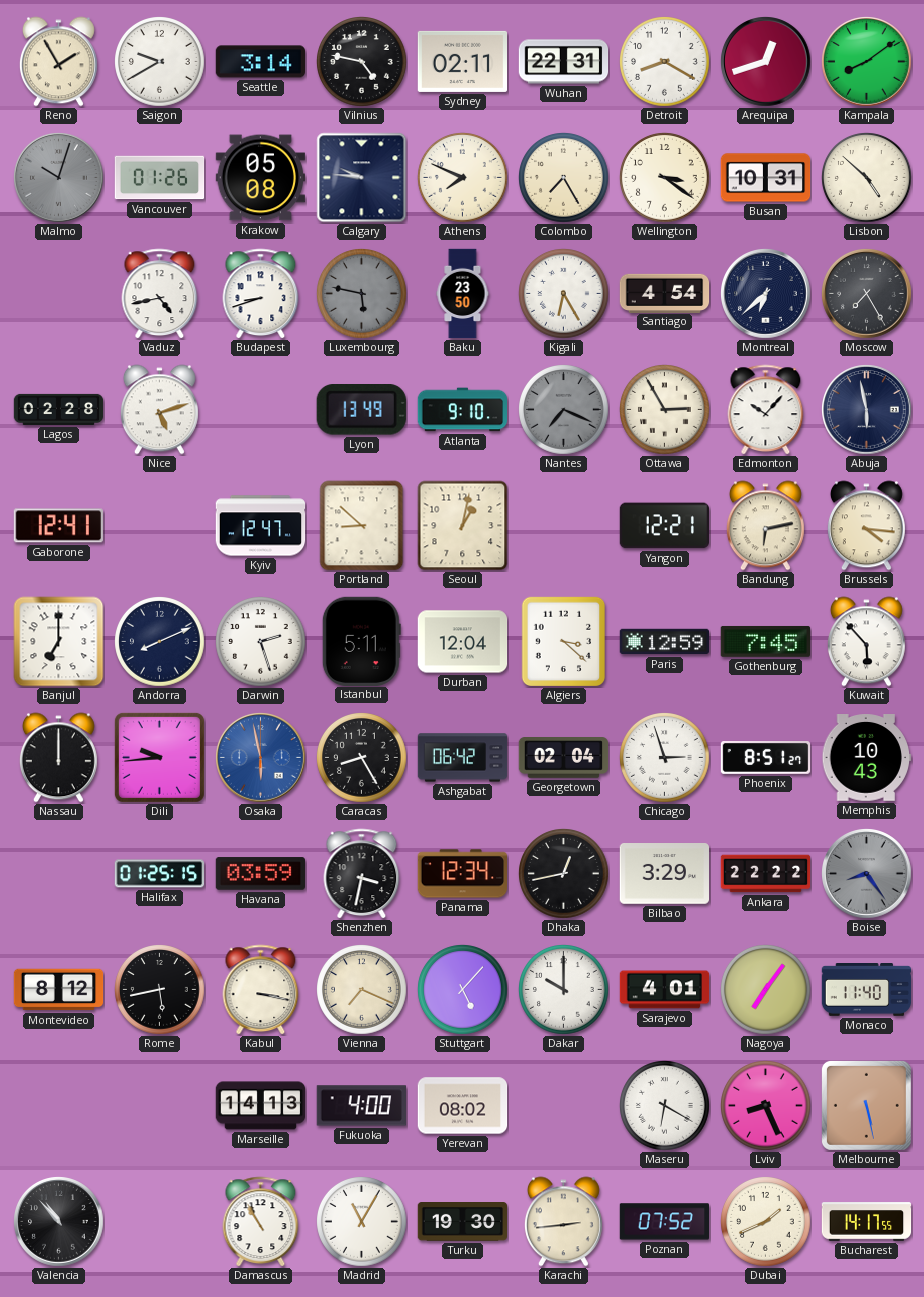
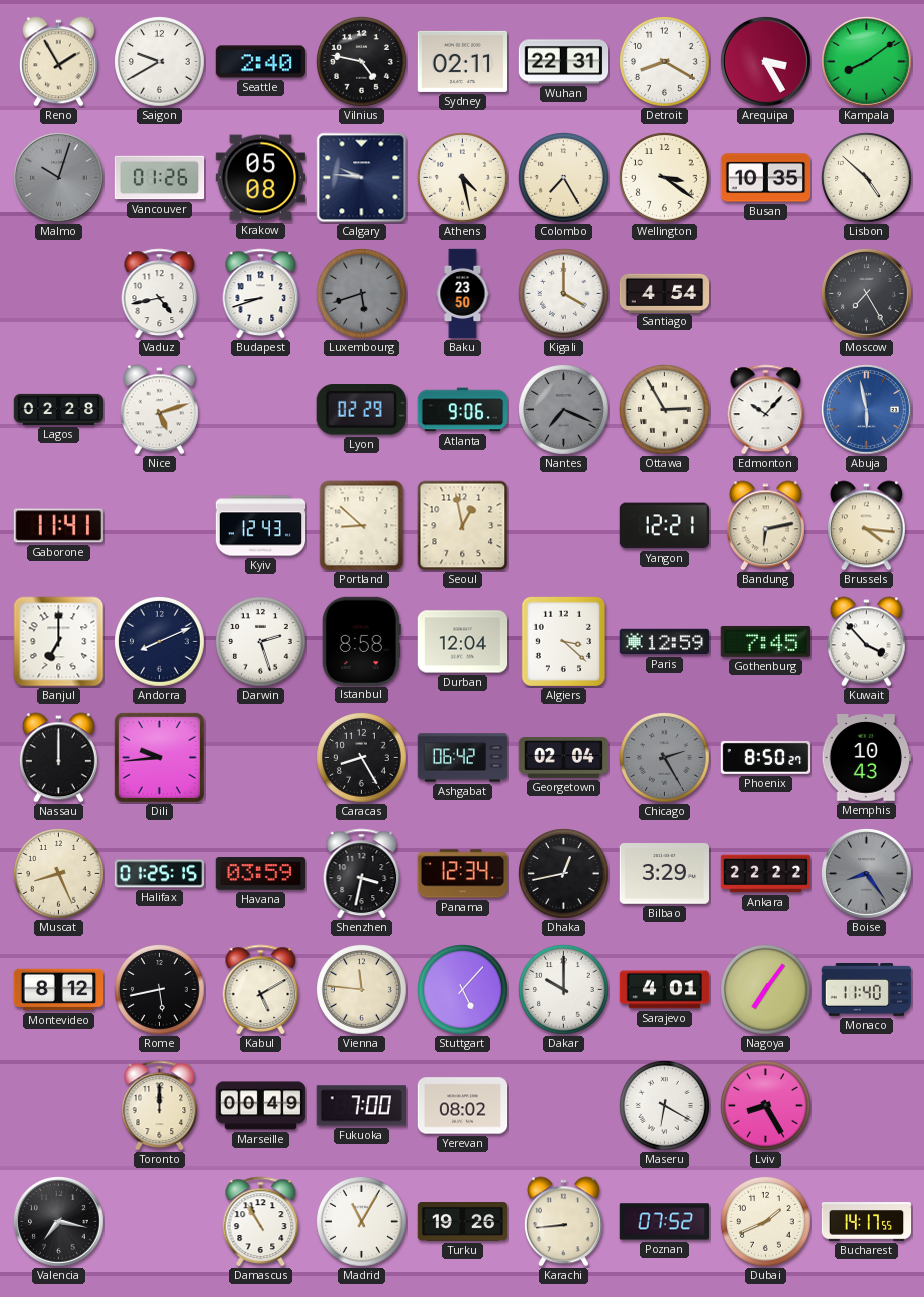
Seattle: 3:14 -> 2:40
Arequipa: 12:42 -> 3:25
Athens: 7:49 -> 4:28
Busan: 10:31 -> 10:35
Luxembourg: 5:47 -> 5:42
Kigali: 6:25 -> 4:00
Montreal: 6:38 -> none
Lyon: 13:49 -> 02:29
Atlanta: 9:10 -> 9:06
Abuja dial: navy -> blue
Gaborone: 12:41 -> 11:41
Kyiv: 12:47 -> 12:43
Seoul: 1:02 -> 12:58
Istanbul: 5:11 -> 8:58
Kuwait: 5:53 -> 3:53
Osaka: 5:58 -> none
Chicago: 2:57 -> 2:25
Chicago dial: white -> grey
Phoenix: 8:51 -> 8:50
Muscat: none -> 8:26
Kabul: 3:17 -> 5:10
Vienna: 7:19 -> 11:46
Toronto: none -> 12:00
Marseille: 14:13 -> 00:49
Fukuoka: 4:00 -> 7:00
Lviv: 8:26 -> 8:25
Melbourne: 5:28 -> none
Valencia: 10:53 -> 7:17
Turku: 19:30 -> 19:26
Karachi: 2:44 -> 8:44
